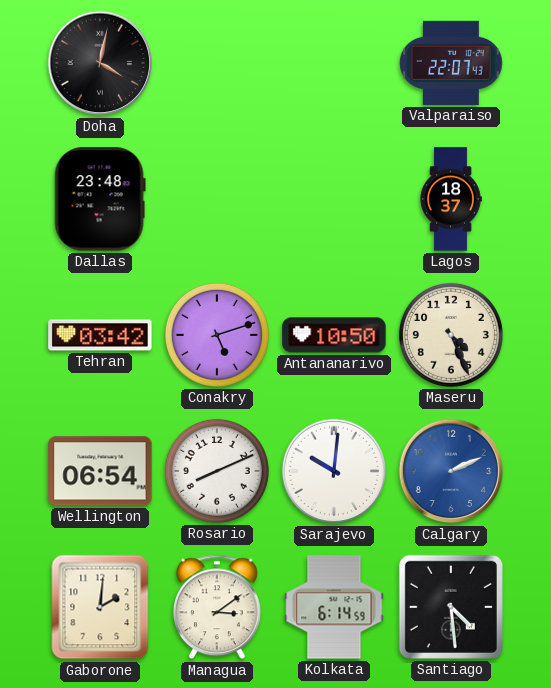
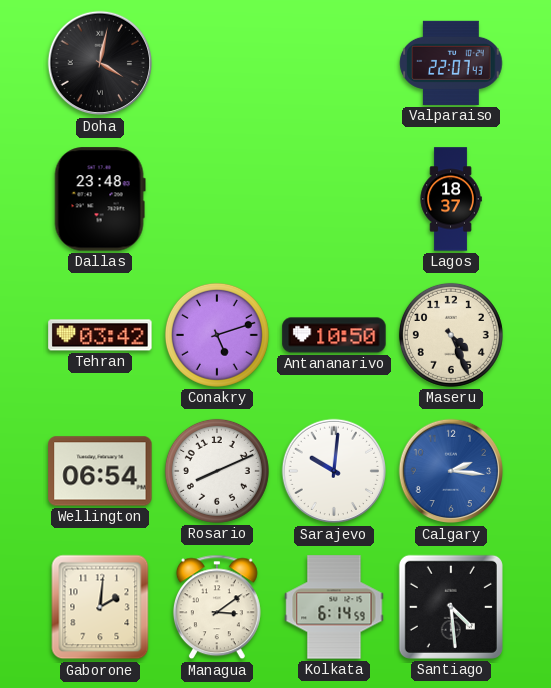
Calgary: 2:11 -> 2:16
